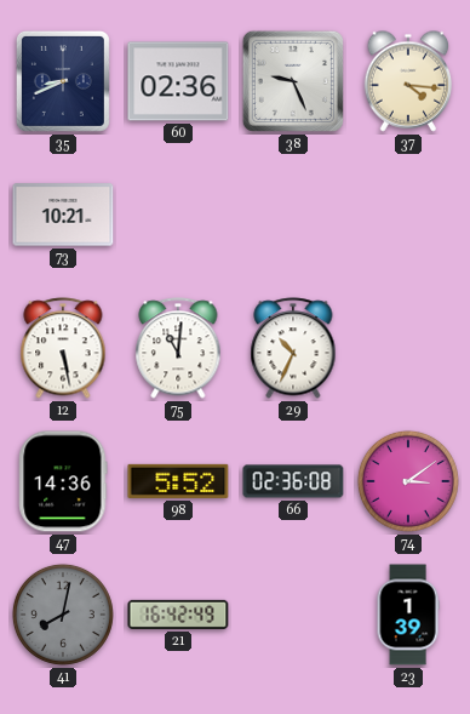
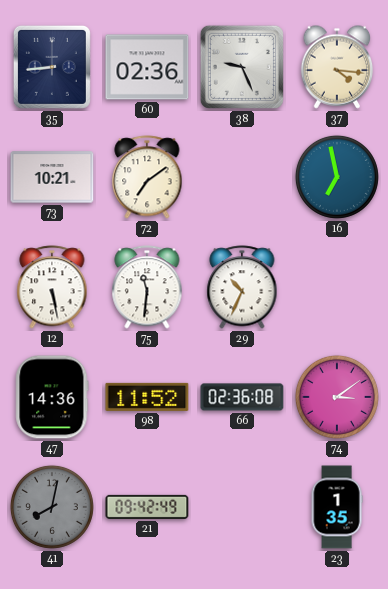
35: 8:41 -> 8:44
72: none -> 7:09
16: none -> 6:58
75: 11:01 -> 11:31
98: 5:52 -> 11:52
21: 16:42 -> 09:42
23: 1:39 -> 1:35
